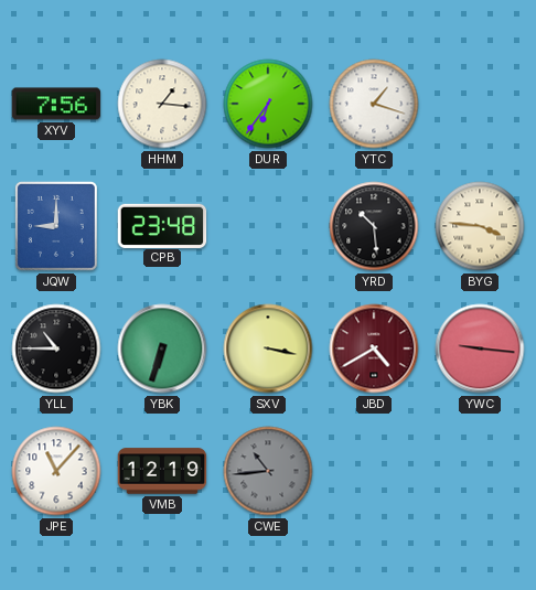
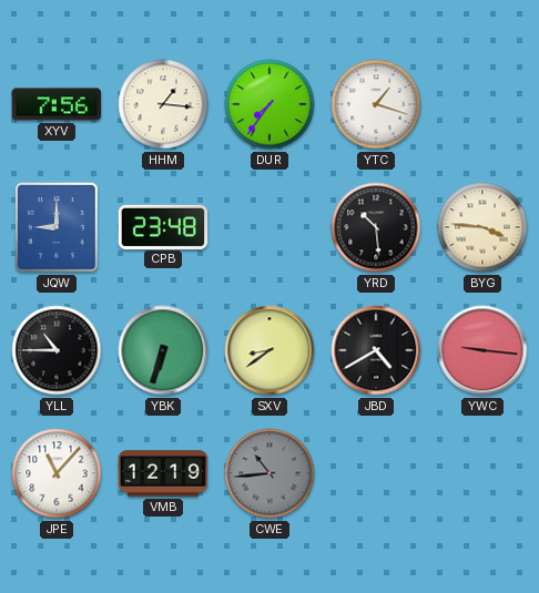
DUR: 6:36 -> 7:36
SXV: 3:17 -> 8:39
JBD dial: burgundy -> black
